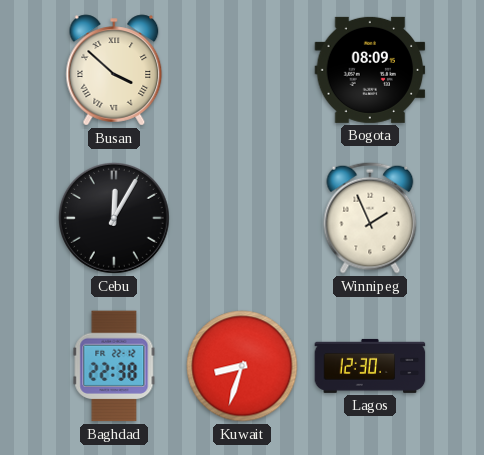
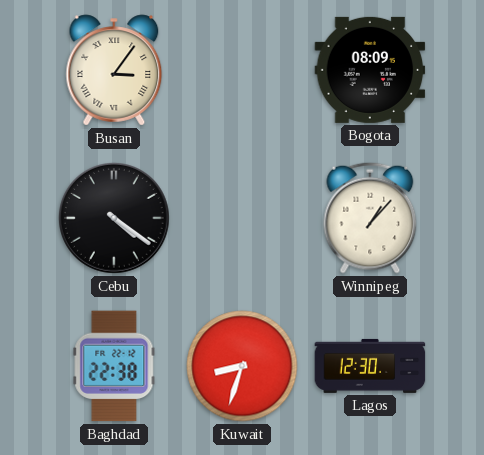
Busan: 3:52 -> 3:06
Cebu: 12:05 -> 4:21
Winnipeg: 1:56 -> 1:07
